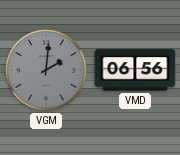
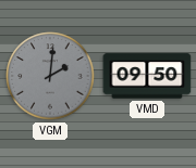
VMD: 06:56 -> 09:50
